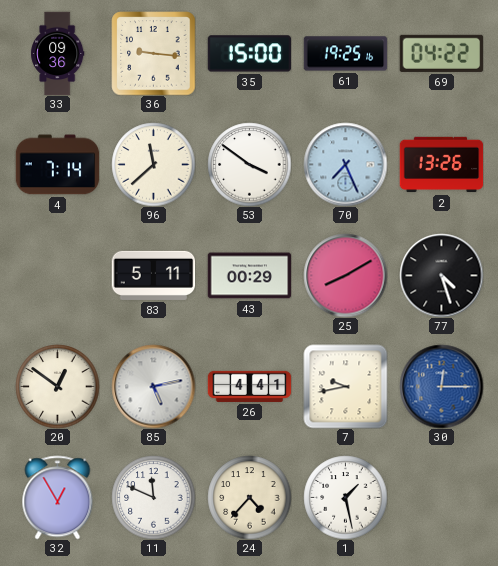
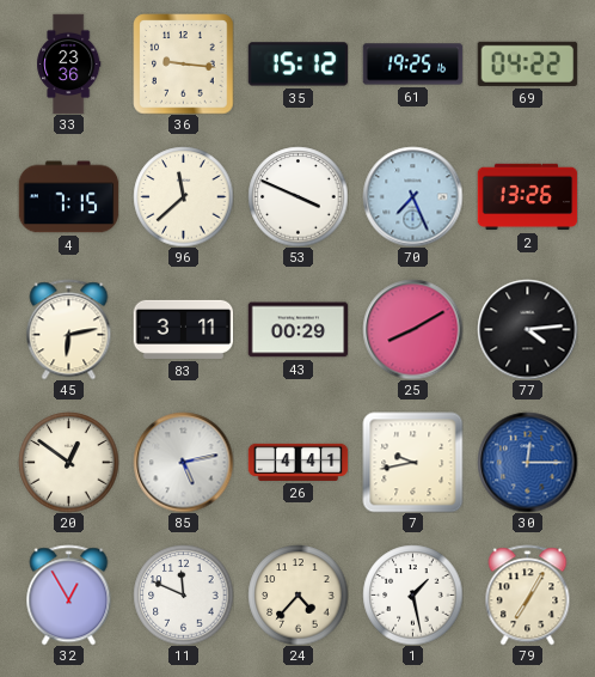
33: 09:36 -> 23:36
35: 15:00 -> 15:12
4: 7:14 -> 7:15
53: 3:51 -> 3:49
45: none -> 6:13
83: 5:11 -> 3:11
77: 4:27 -> 4:14
79: none -> 7:05
